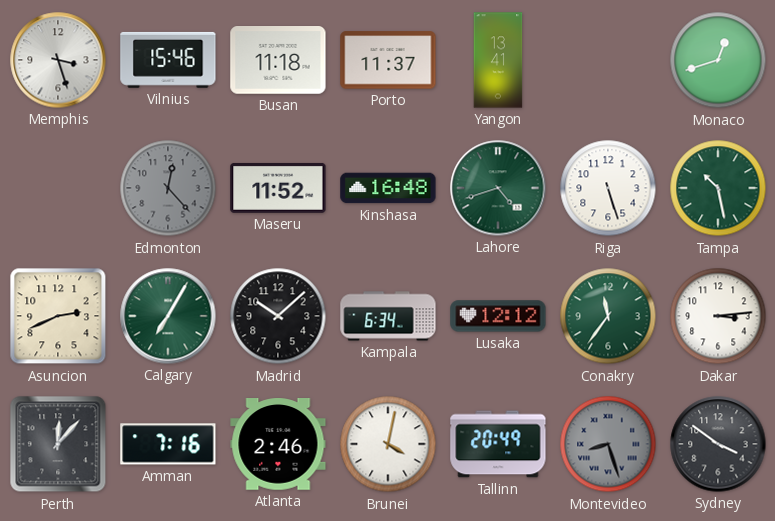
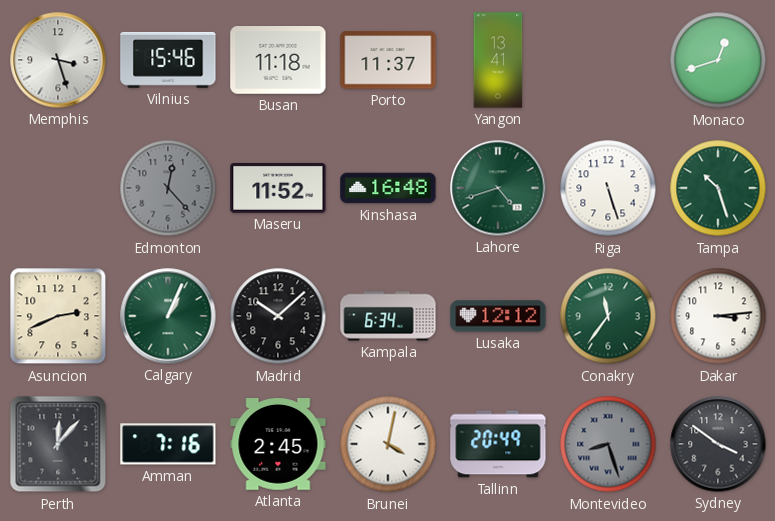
Tampa: 10:28 -> 10:27
Calgary: 7:05 -> 1:04
Atlanta: 2:46 -> 2:45
